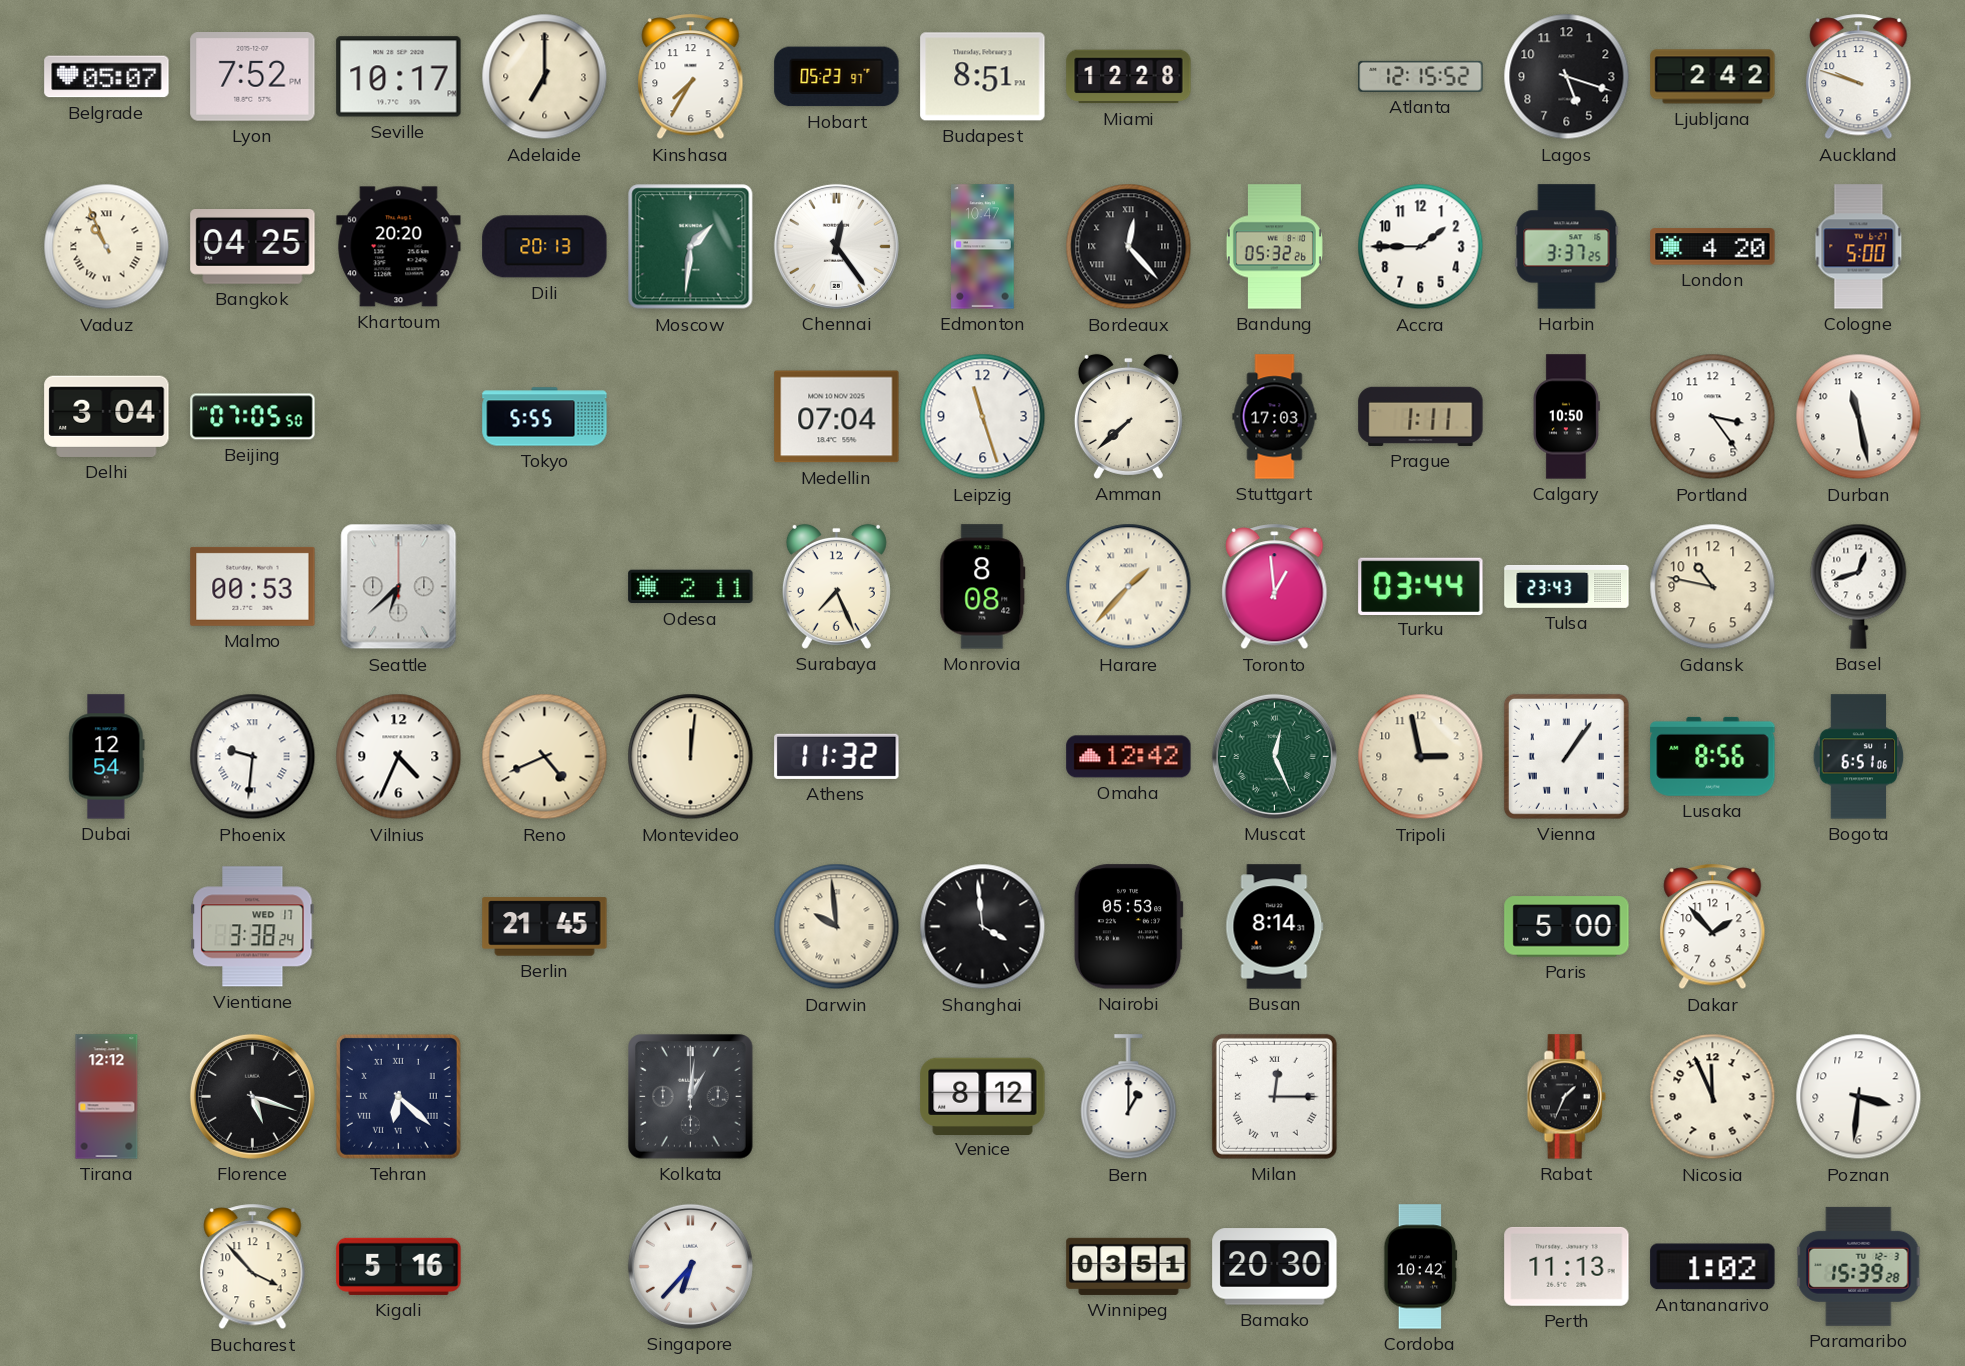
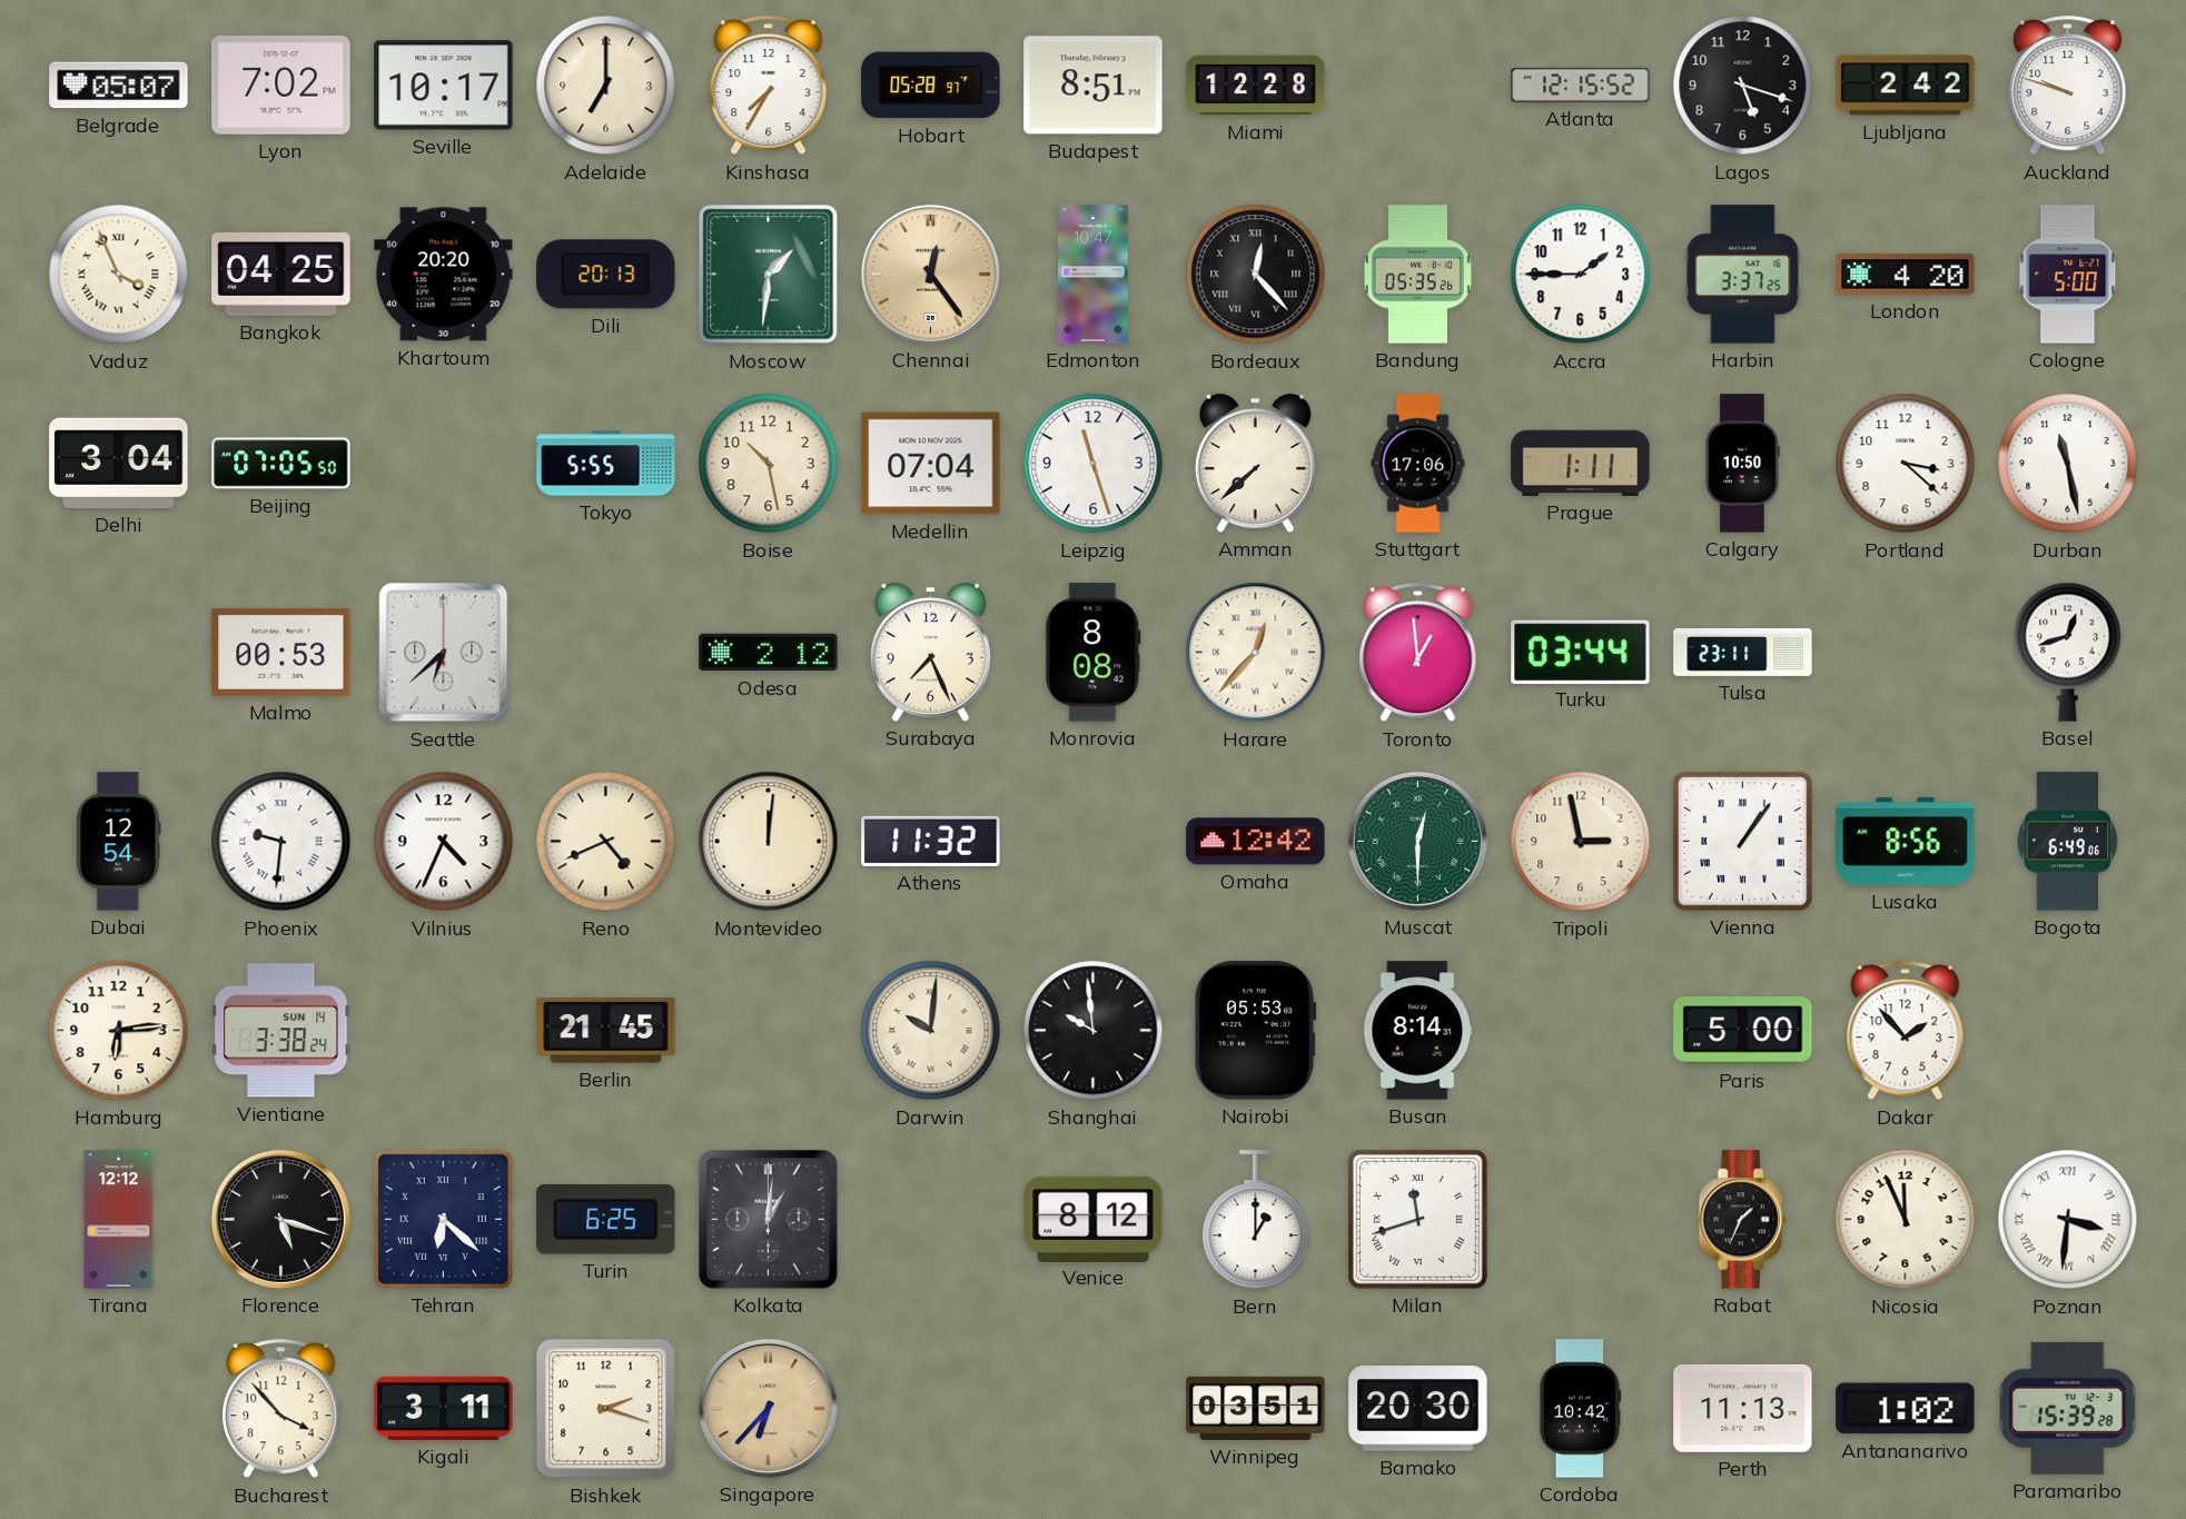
Lyon: 7:52 -> 7:02
Hobart: 05:23 -> 05:28
Vaduz: 10:56 -> 3:56
Chennai dial: white -> champagne
Bandung: 05:32 -> 05:35
Boise: none -> 10:28
Stuttgart: 17:03 -> 17:06
Portland: 3:24 -> 3:22
Odesa: 2:11 -> 2:12
Harare: 1:37 -> 12:37
Tulsa: 23:43 -> 23:11
Gdansk: 10:47 -> none
Muscat: 12:26 -> 12:30
Bogota: 6:51 -> 6:49
Hamburg: none -> 6:14
Vientiane date: WED 17 -> SUN 14
Darwin: 9:59 -> 10:01
Shanghai: 3:59 -> 9:59
Turin: none -> 6:25
Milan: 12:15 -> 11:42
Poznan numerals: Arabic -> Roman
Kigali: 5:16 -> 3:11
Bishkek: none -> 2:18
Singapore dial: white -> champagne
